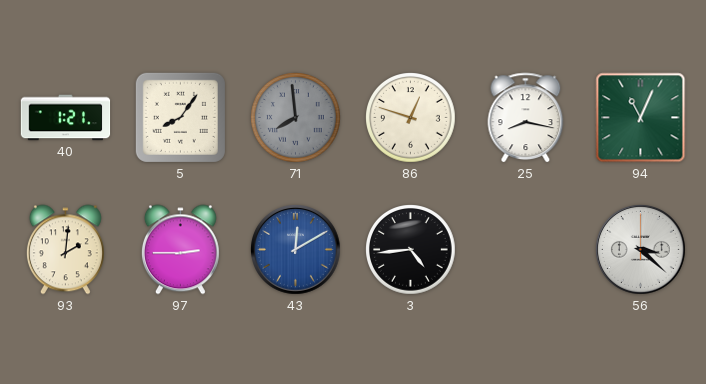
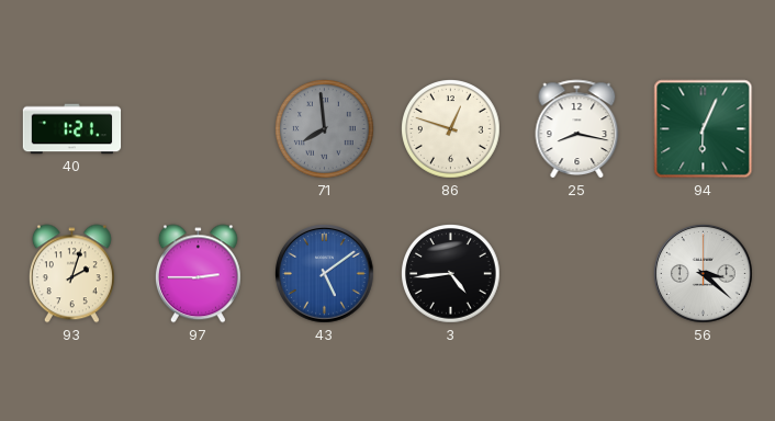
5: 8:06 -> none
94: 11:04 -> 6:04
93: 2:01 -> 2:03
43: 12:10 -> 5:09
